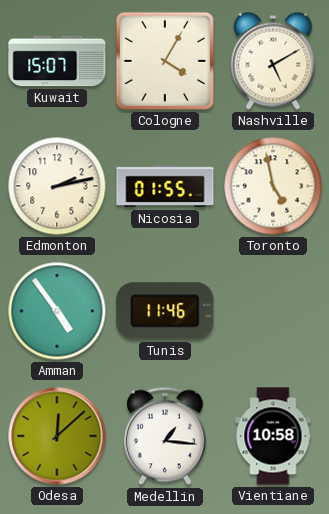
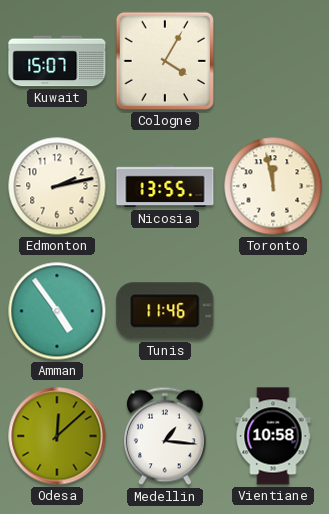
Nashville: 5:10 -> none
Nicosia: 01:55 -> 13:55
Toronto: 4:58 -> 11:58
